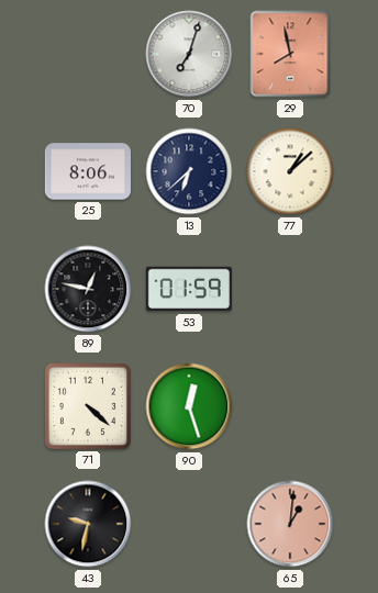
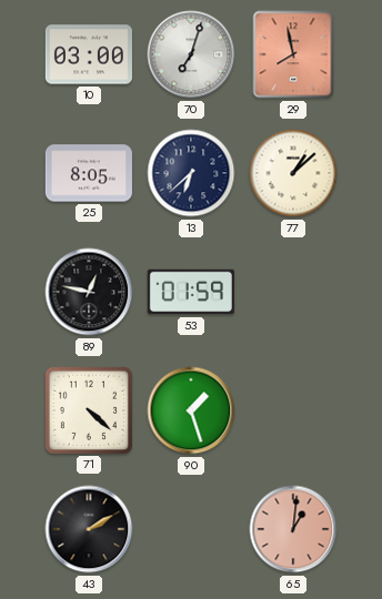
10: none -> 03:00
25: 8:06 -> 8:05
90: 12:27 -> 1:27
43: 9:32 -> 2:10
